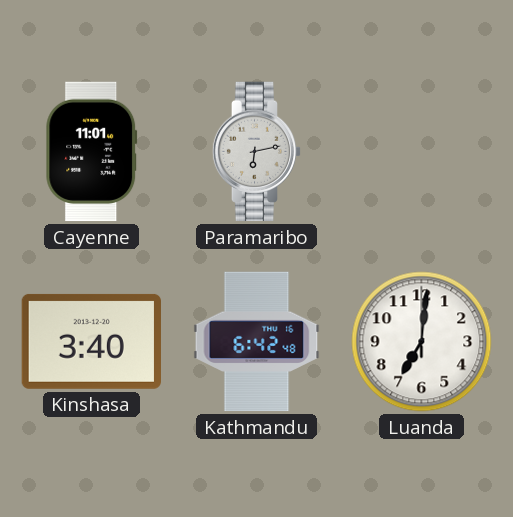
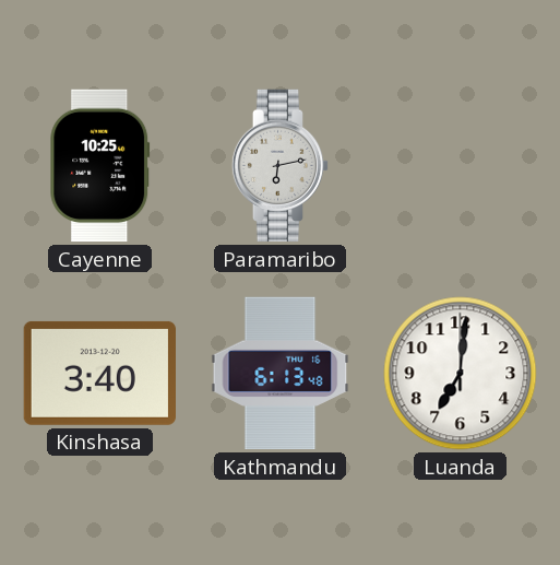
Cayenne: 11:01 -> 10:25
Kathmandu: 6:42 -> 6:13
